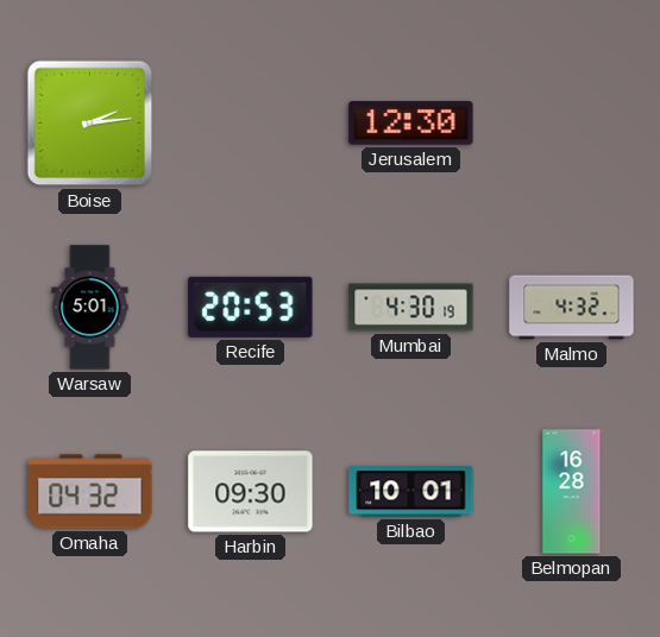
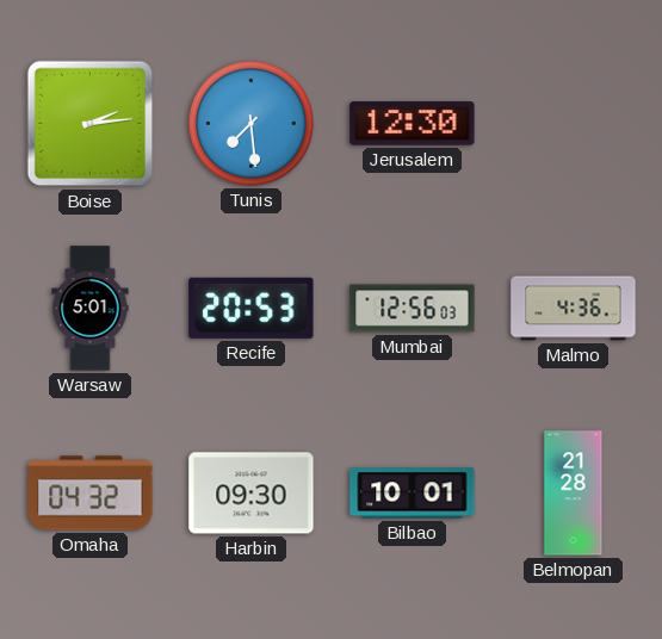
Tunis: none -> 7:29
Mumbai: 4:30 -> 12:56
Malmo: 4:32 -> 4:36
Belmopan: 16:28 -> 21:28
